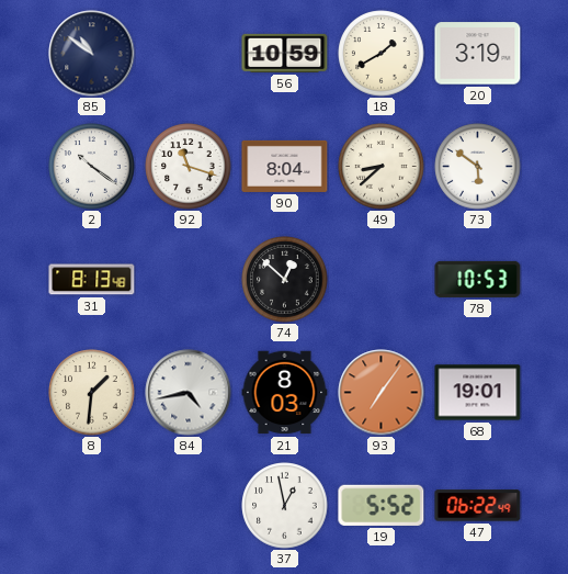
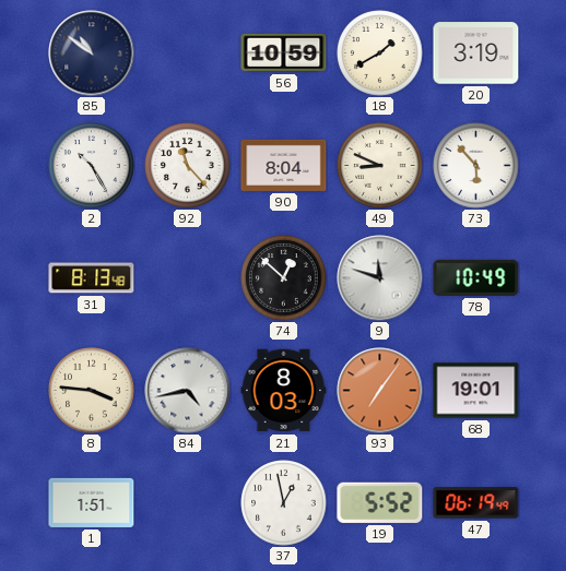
2: 10:21 -> 10:25
92: 11:18 -> 11:23
49: 8:38 -> 8:49
73: 5:51 -> 5:53
9: none -> 11:48
78: 10:53 -> 10:49
8: 1:31 -> 3:46
1: none -> 1:51
47: 06:22 -> 06:19
